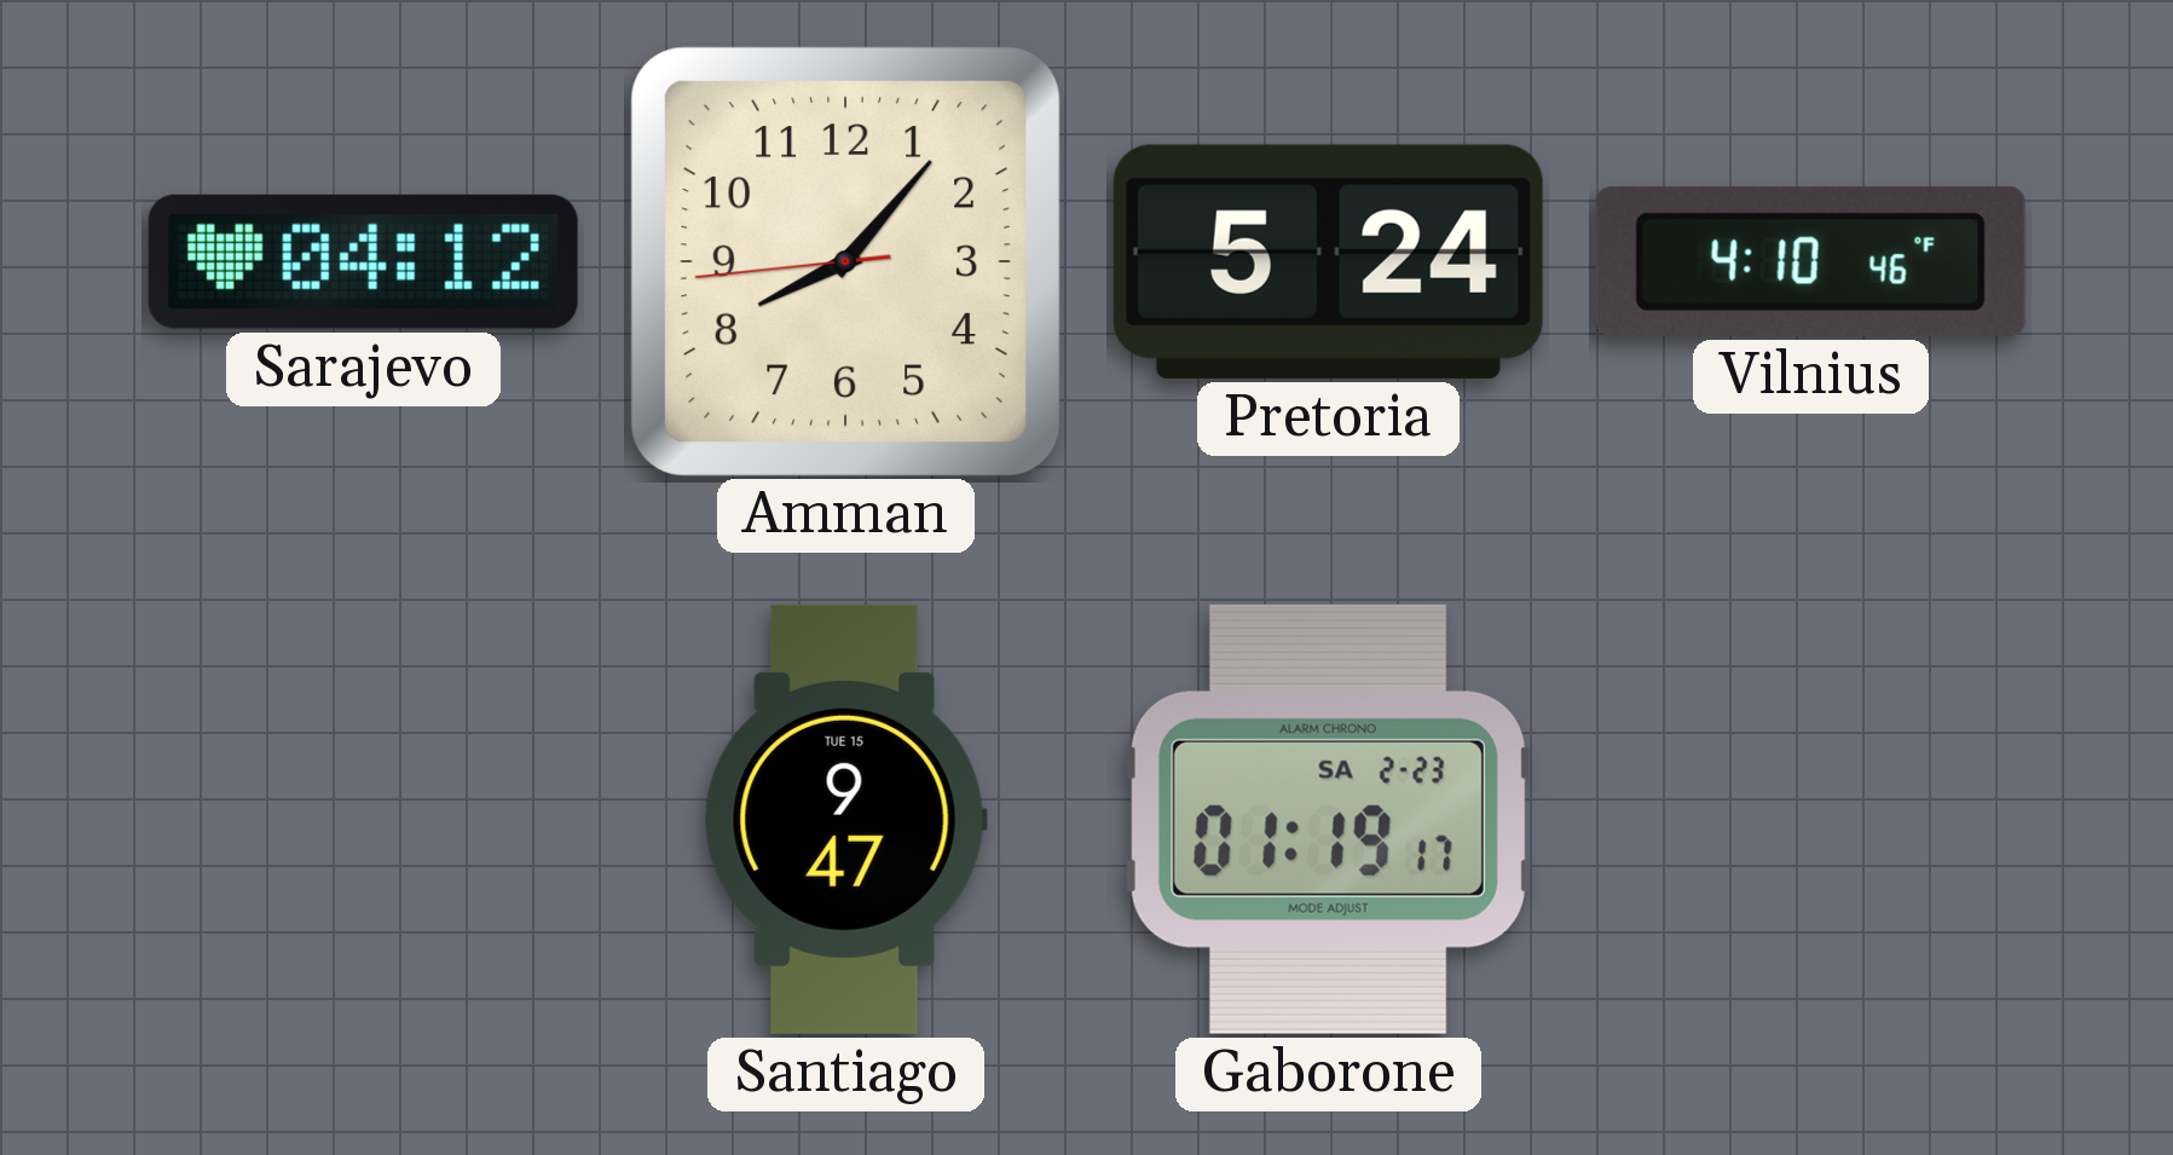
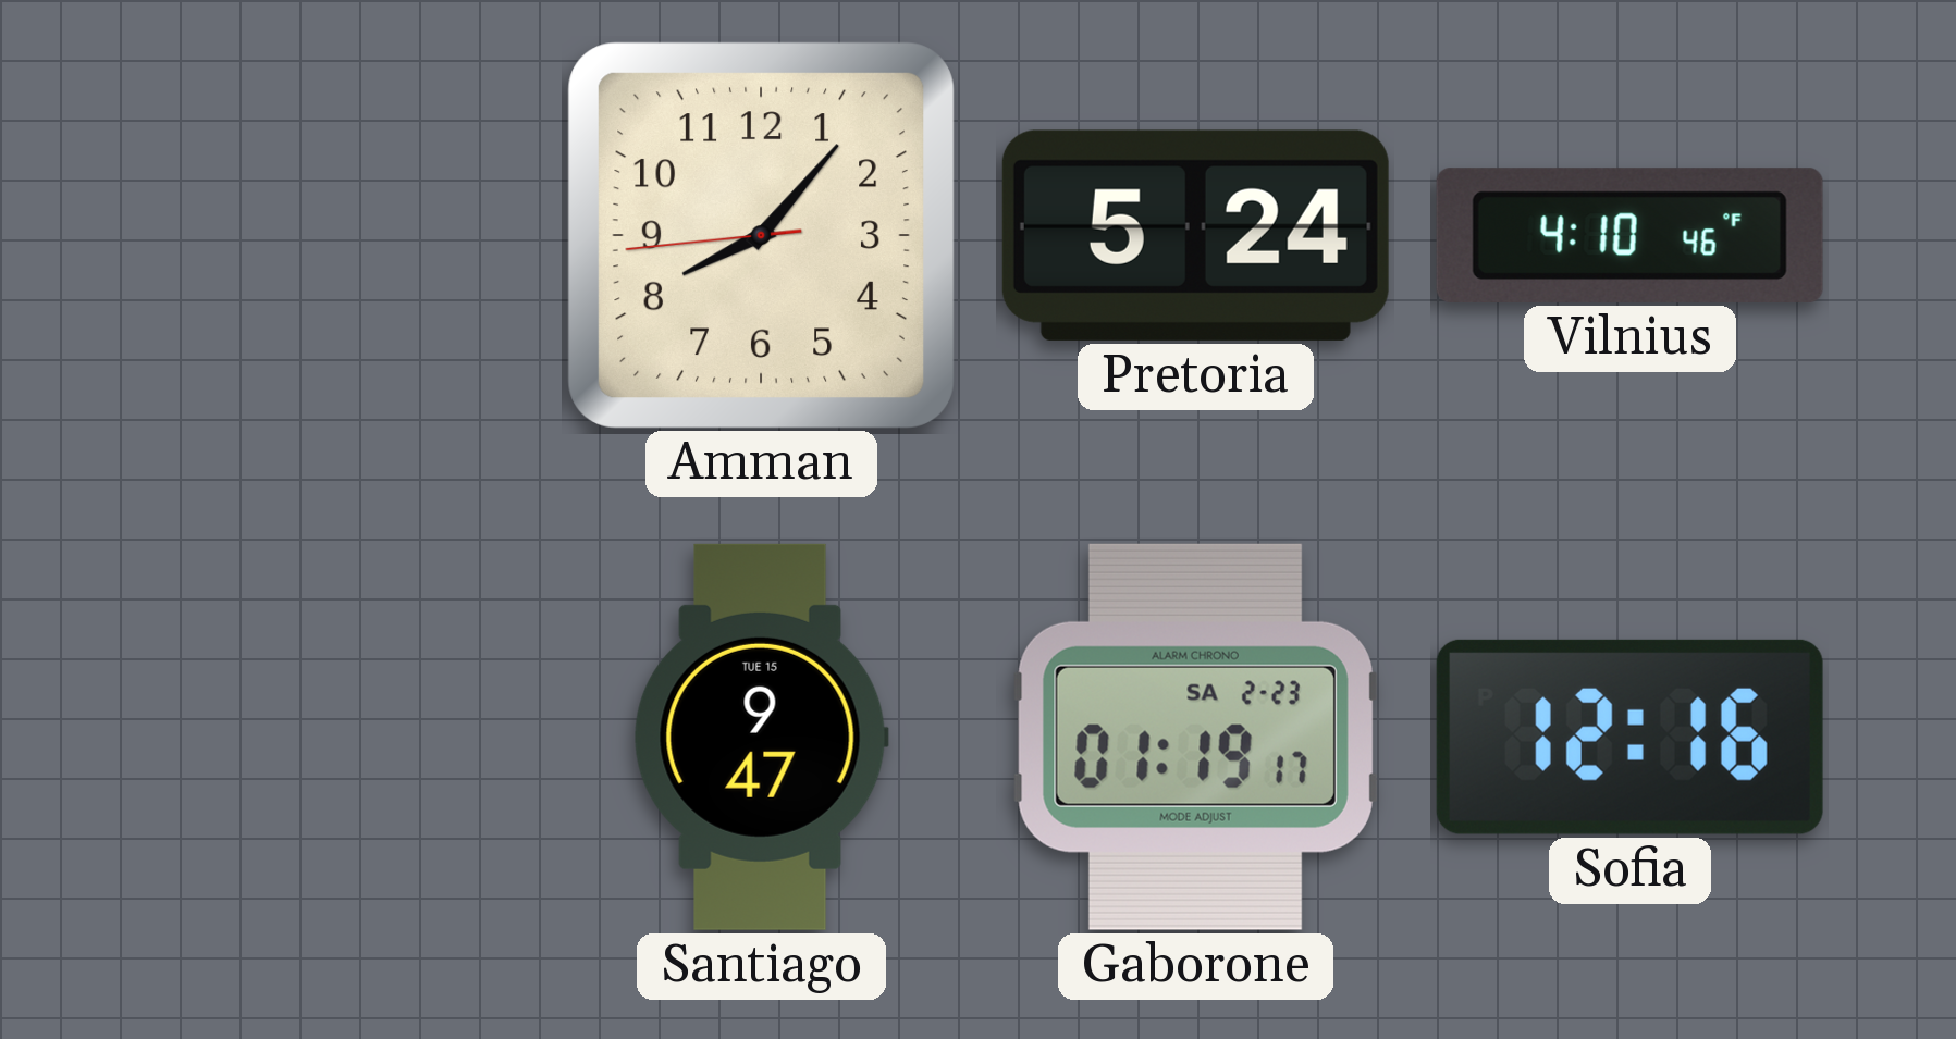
Sarajevo: 04:12 -> none
Sofia: none -> 12:16
